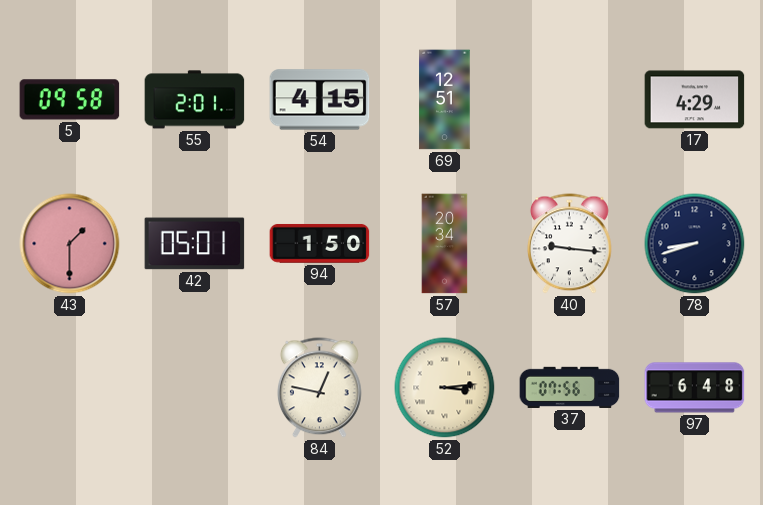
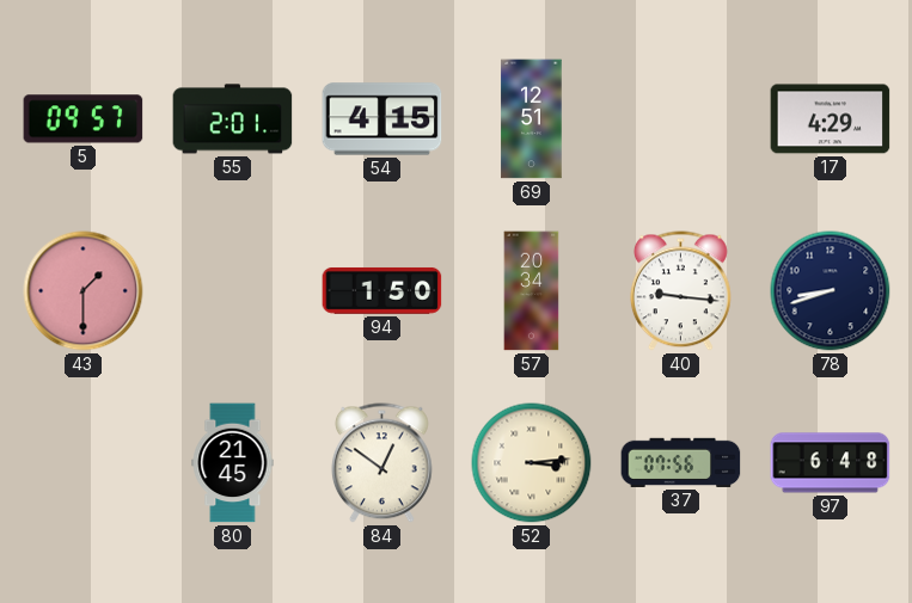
5: 09:58 -> 09:57
42: 05:01 -> none
80: none -> 21:45
84: 12:47 -> 12:51
